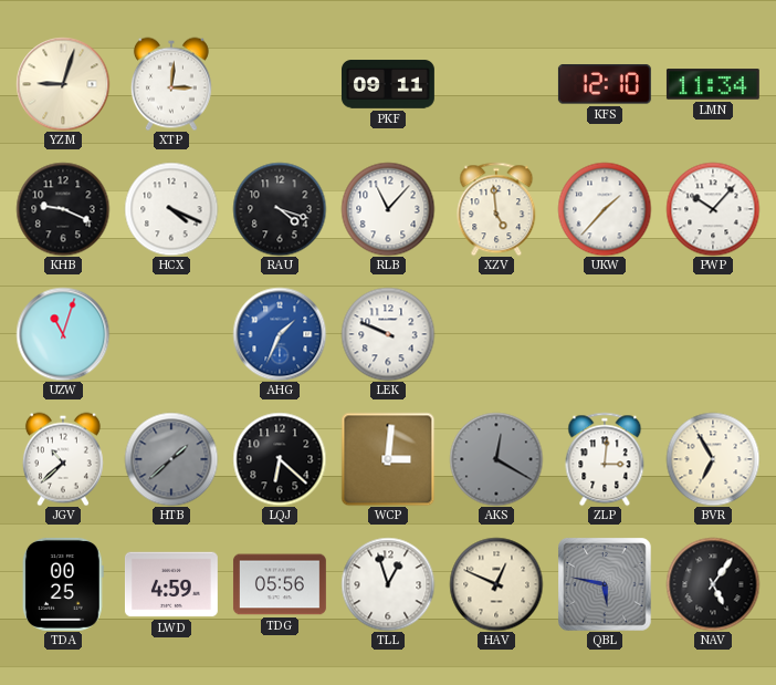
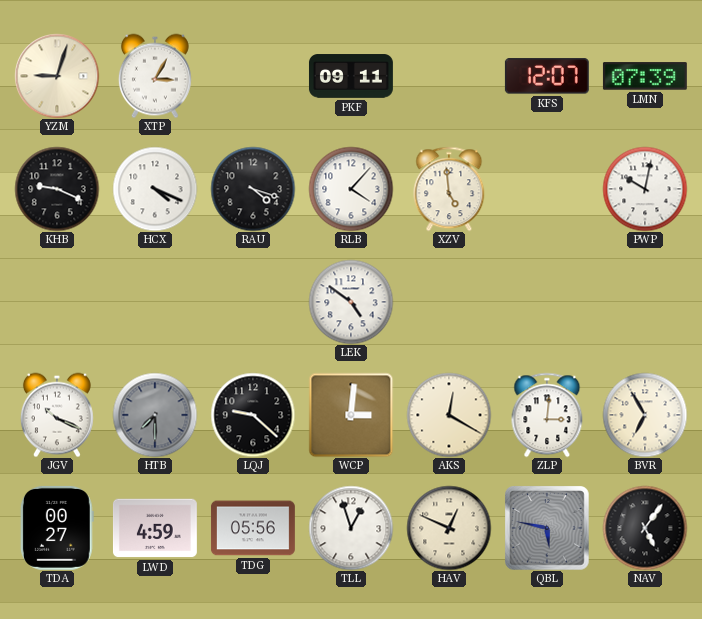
XTP: 3:01 -> 3:05
KFS: 12:10 -> 12:07
LMN: 11:34 -> 07:39
RLB: 11:07 -> 4:07
UKW: 1:37 -> none
PWP: 10:07 -> 10:02
UZW: 11:03 -> none
AHG: 1:34 -> none
LEK: 9:49 -> 4:51
JGV: 10:38 -> 10:19
HTB: 1:38 -> 7:30
LQJ: 6:22 -> 9:22
AKS dial: grey -> cream
TDA: 00:25 -> 00:27
